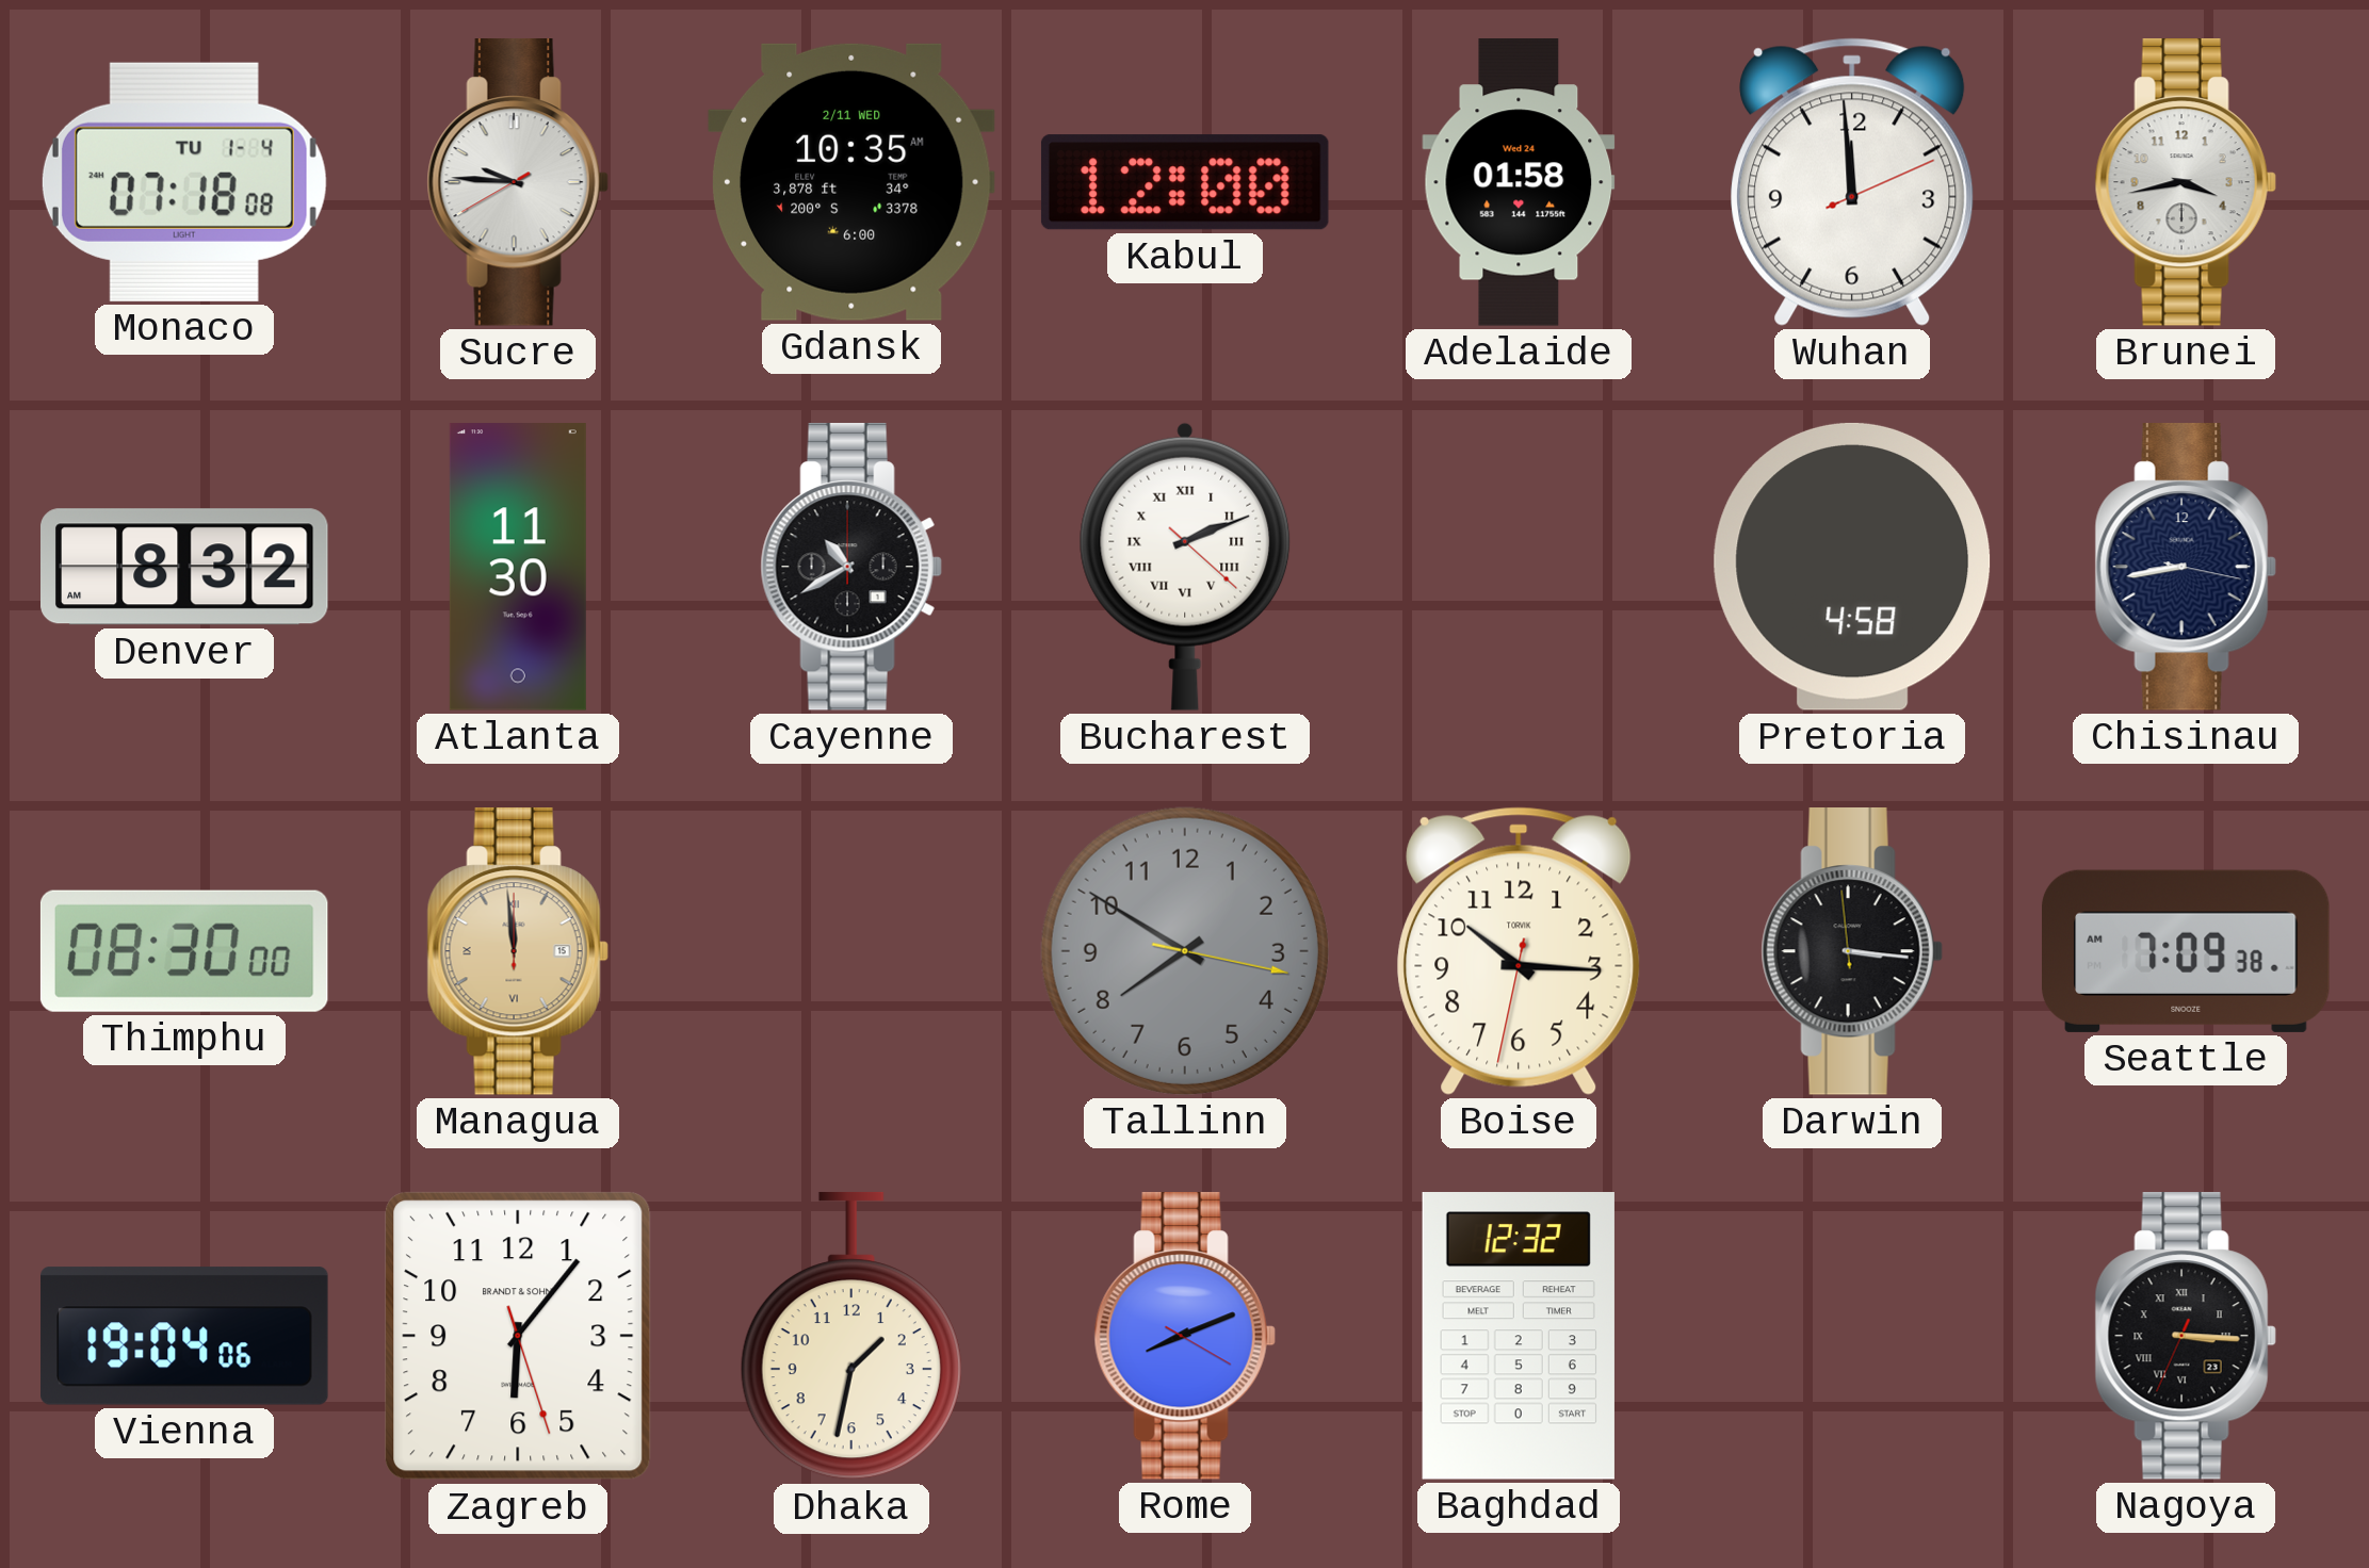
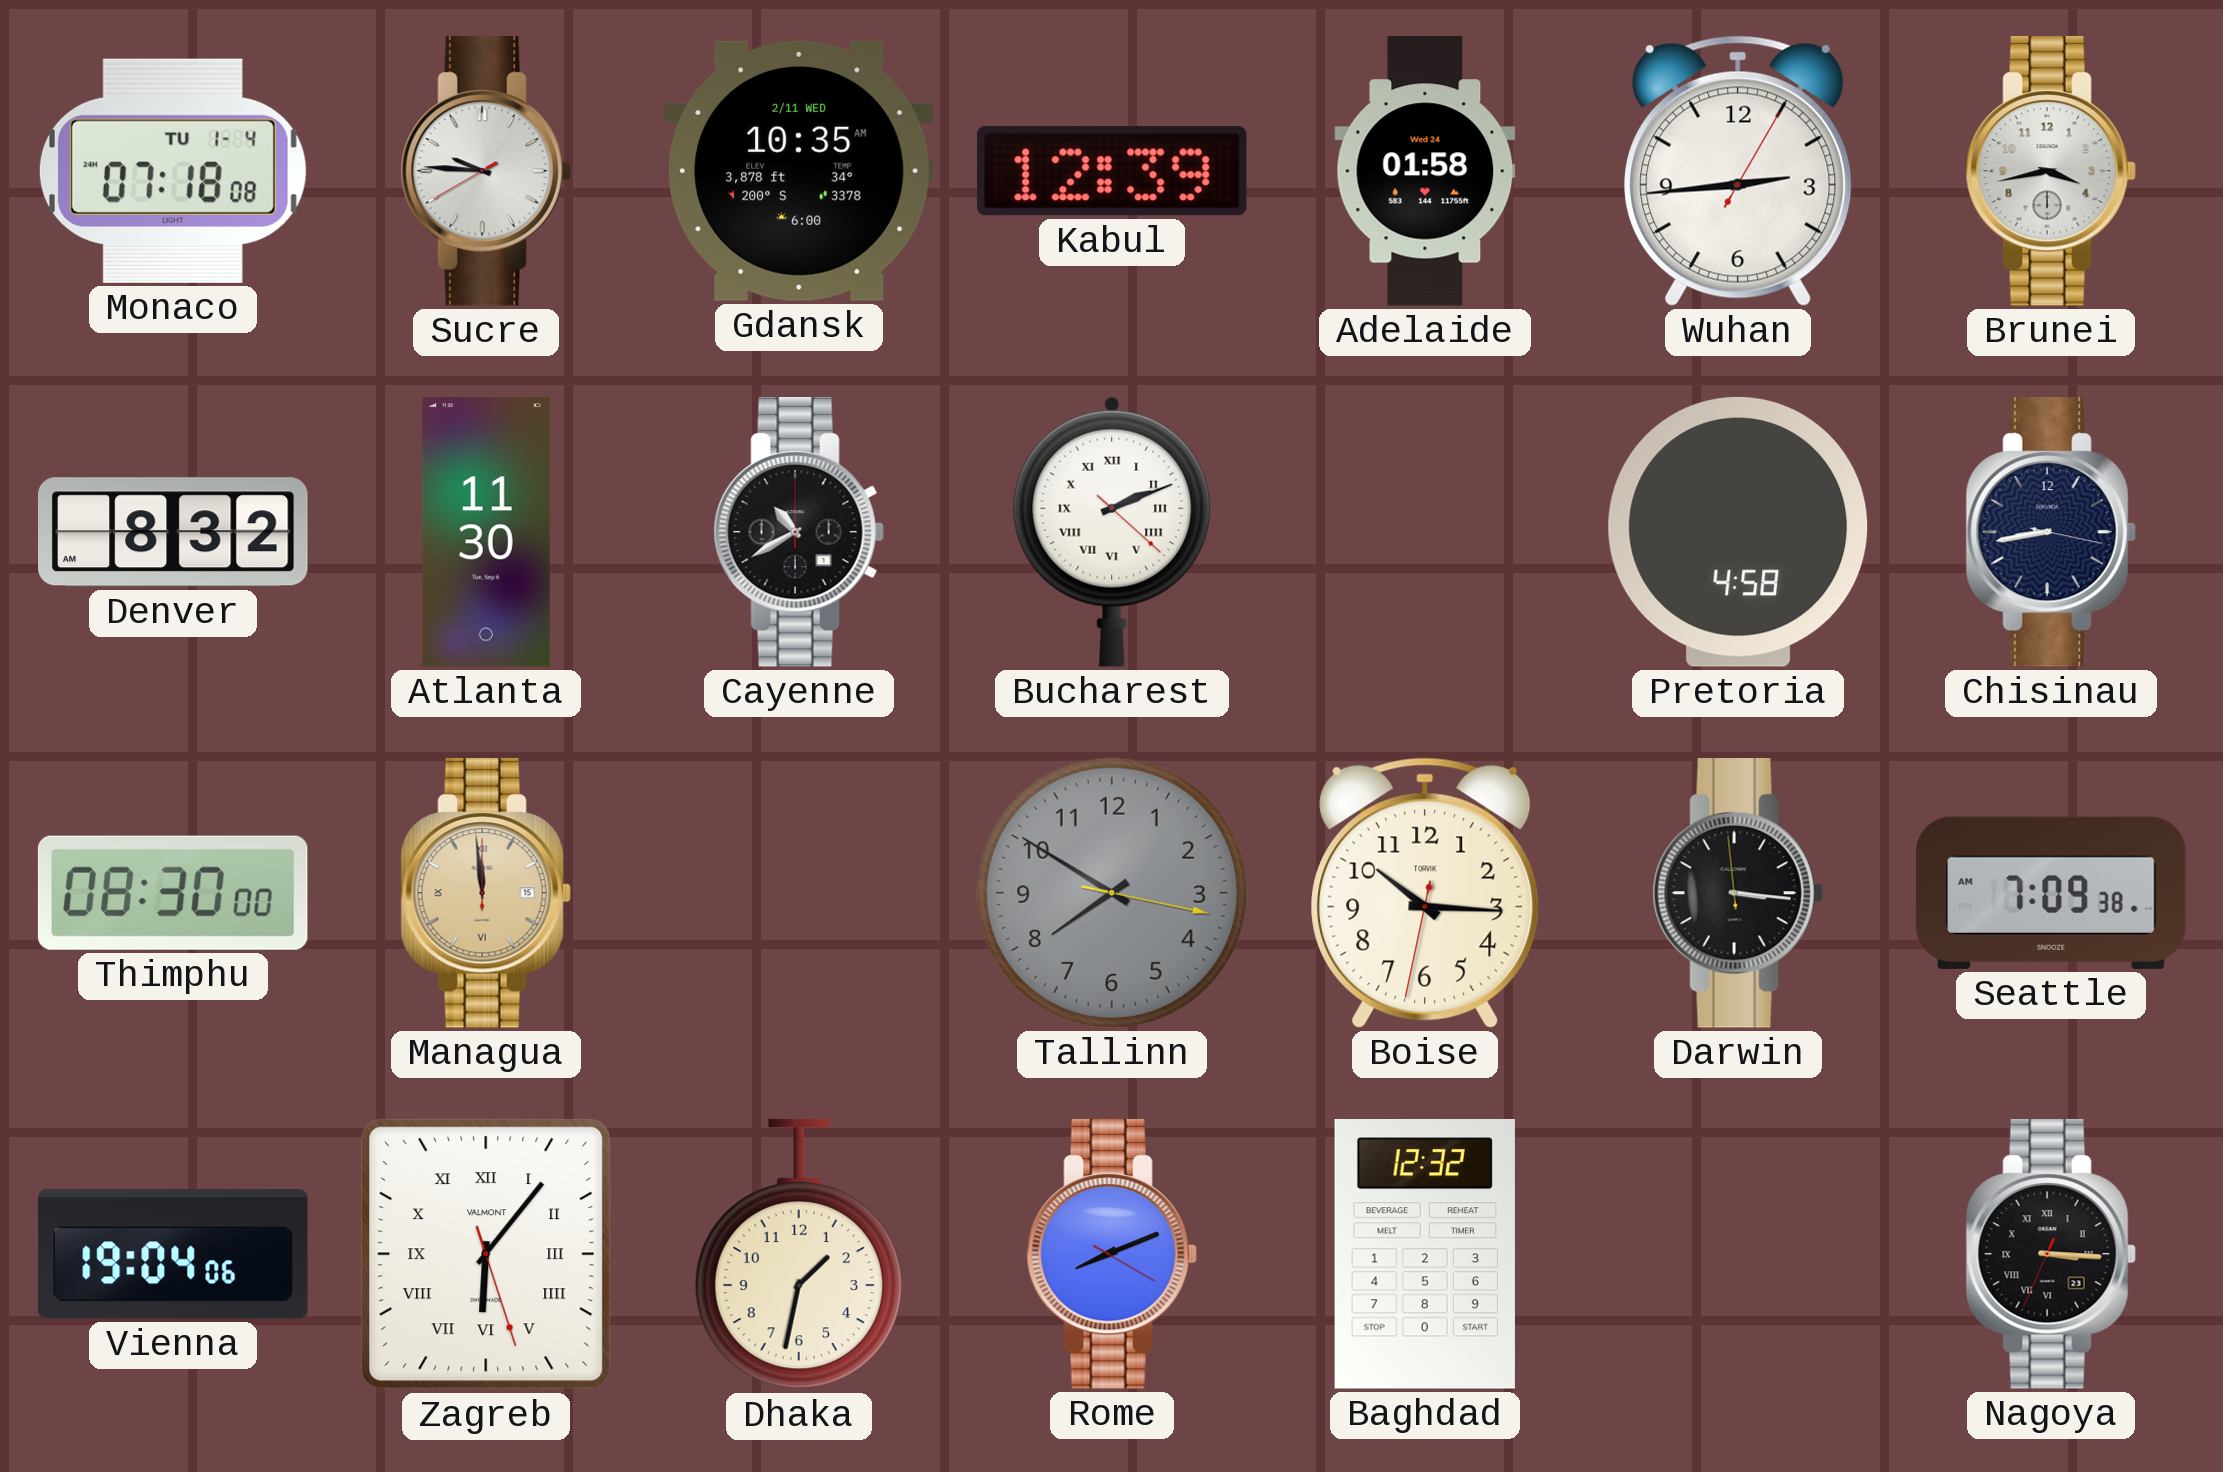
Kabul: 12:00 -> 12:39
Wuhan: 11:59 -> 2:44
Zagreb numerals: Arabic -> Roman
Zagreb brand: BRANDT & SOHN -> VALMONT
